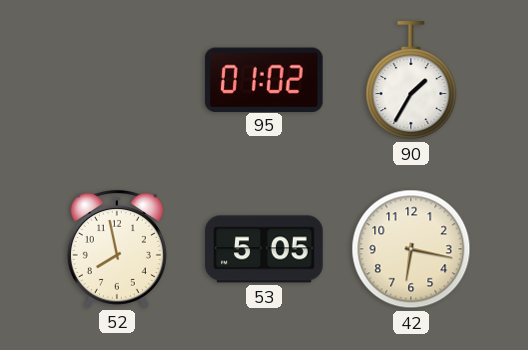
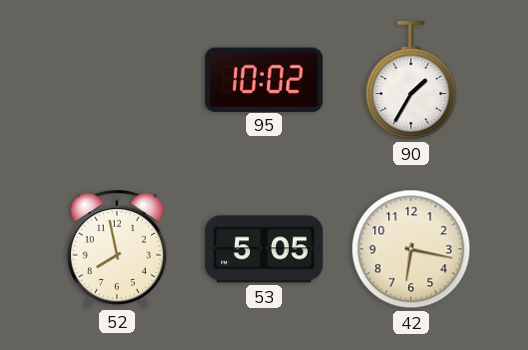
95: 01:02 -> 10:02
